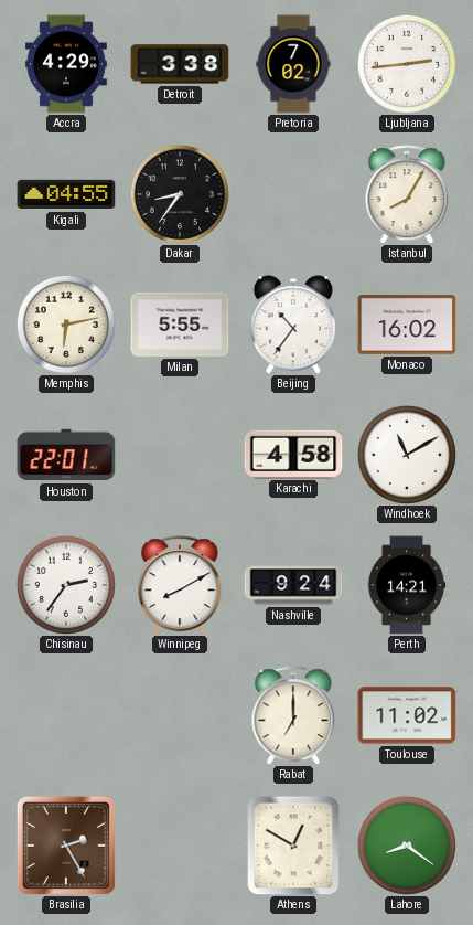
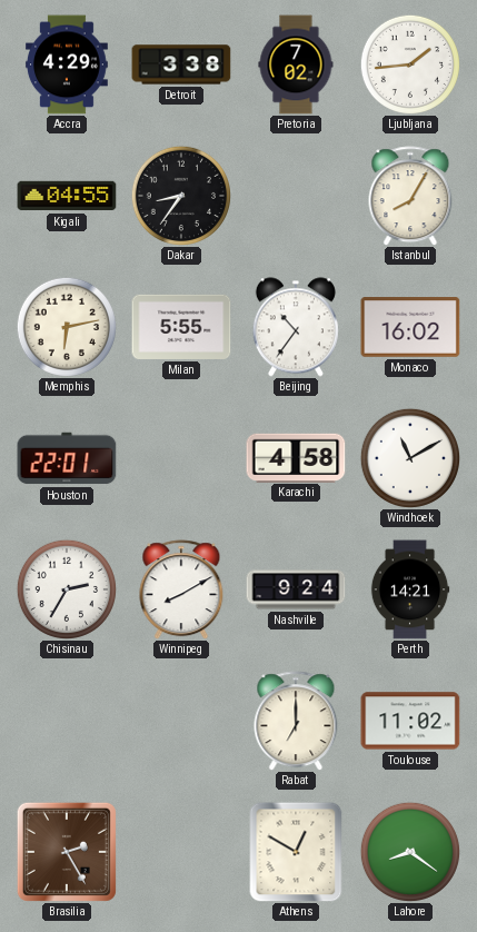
Ljubljana: 2:44 -> 1:44
Chisinau: 2:36 -> 2:35
